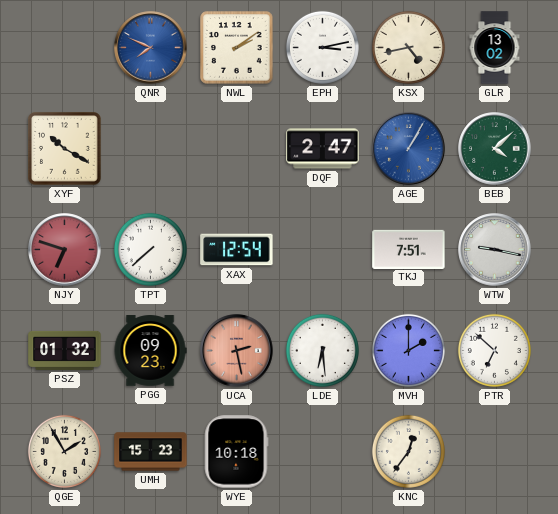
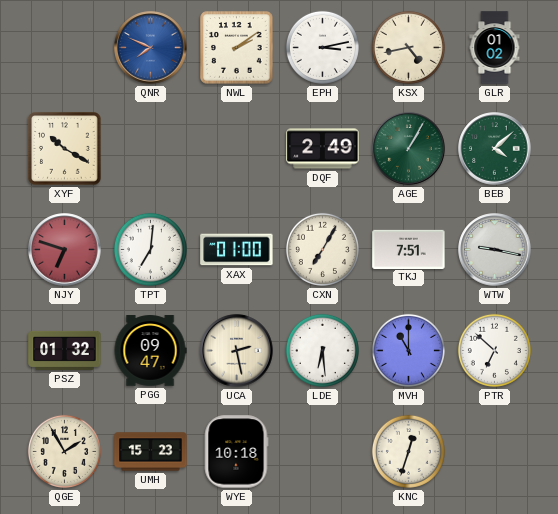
GLR: 13:02 -> 01:02
DQF: 2:47 -> 2:49
AGE dial: blue -> green
TPT: 7:38 -> 7:01
XAX: 12:54 -> 01:00
CXN: none -> 7:05
PGG: 09:23 -> 09:47
UCA dial: salmon -> cream
MVH: 2:00 -> 11:00
KNC: 12:36 -> 12:33
